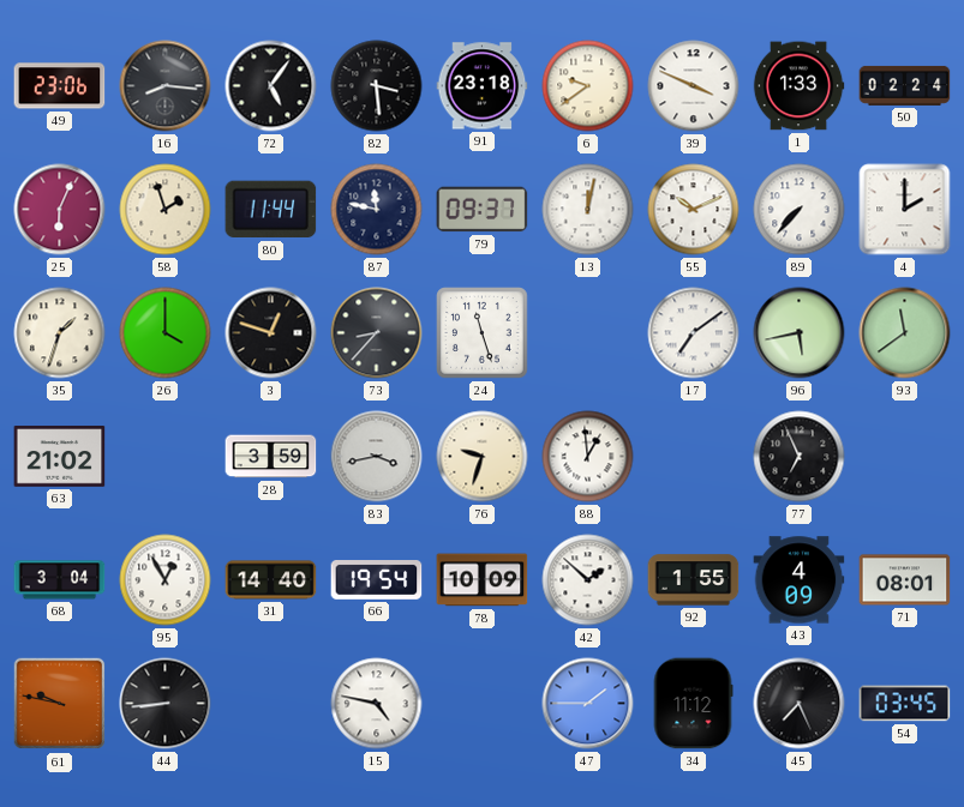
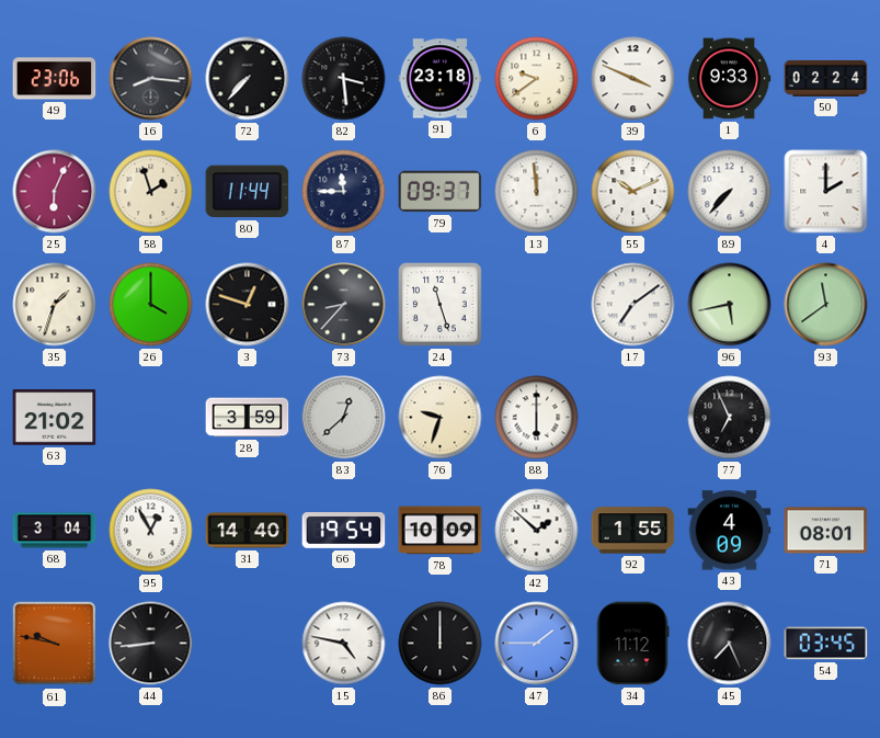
72: 5:06 -> 7:37
1: 1:33 -> 9:33
87: 11:47 -> 11:45
13: 12:02 -> 11:59
83: 3:43 -> 12:38
88: 12:59 -> 6:00
86: none -> 12:00
